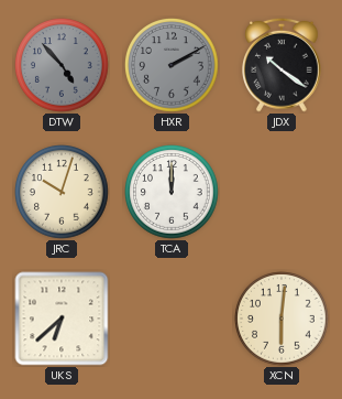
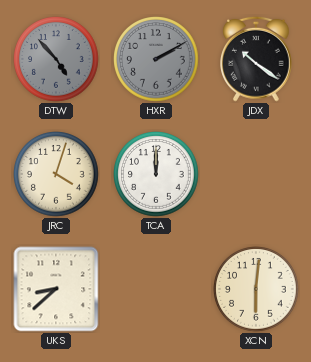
JRC: 10:03 -> 4:03
UKS: 6:38 -> 8:38
